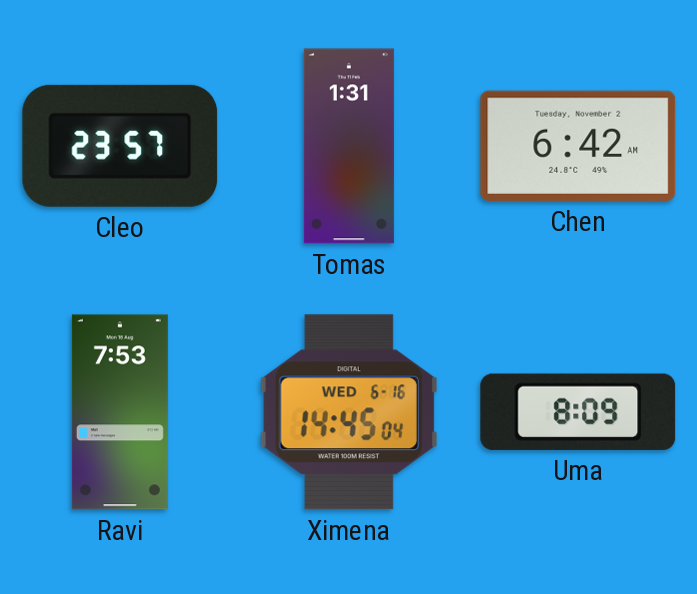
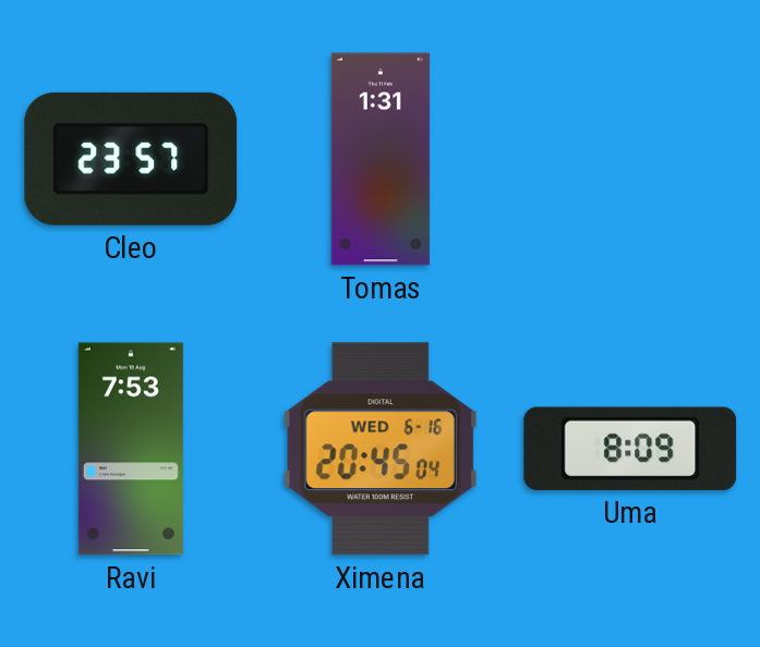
Chen: 6:42 -> none
Ximena: 14:45 -> 20:45
